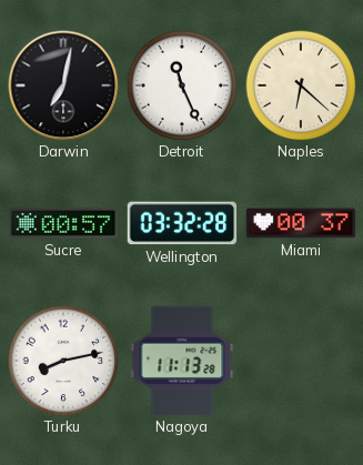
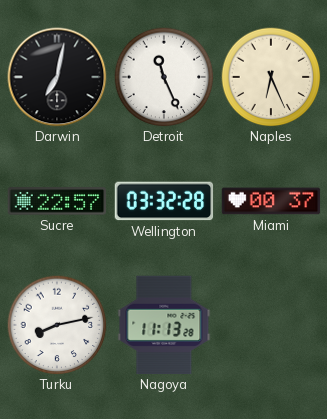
Naples: 6:22 -> 6:26
Sucre: 00:57 -> 22:57
